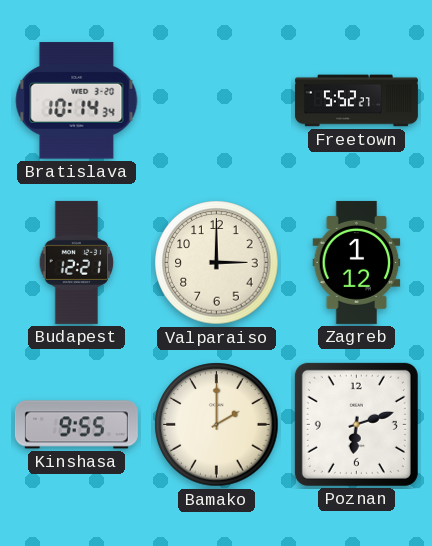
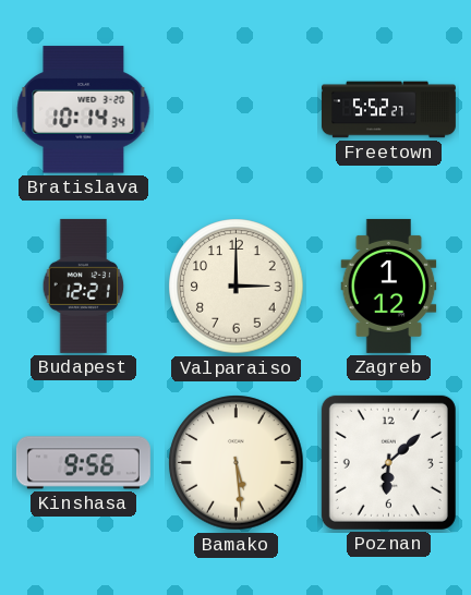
Kinshasa: 9:55 -> 9:56
Bamako: 2:00 -> 5:29
Poznan: 6:12 -> 6:08
